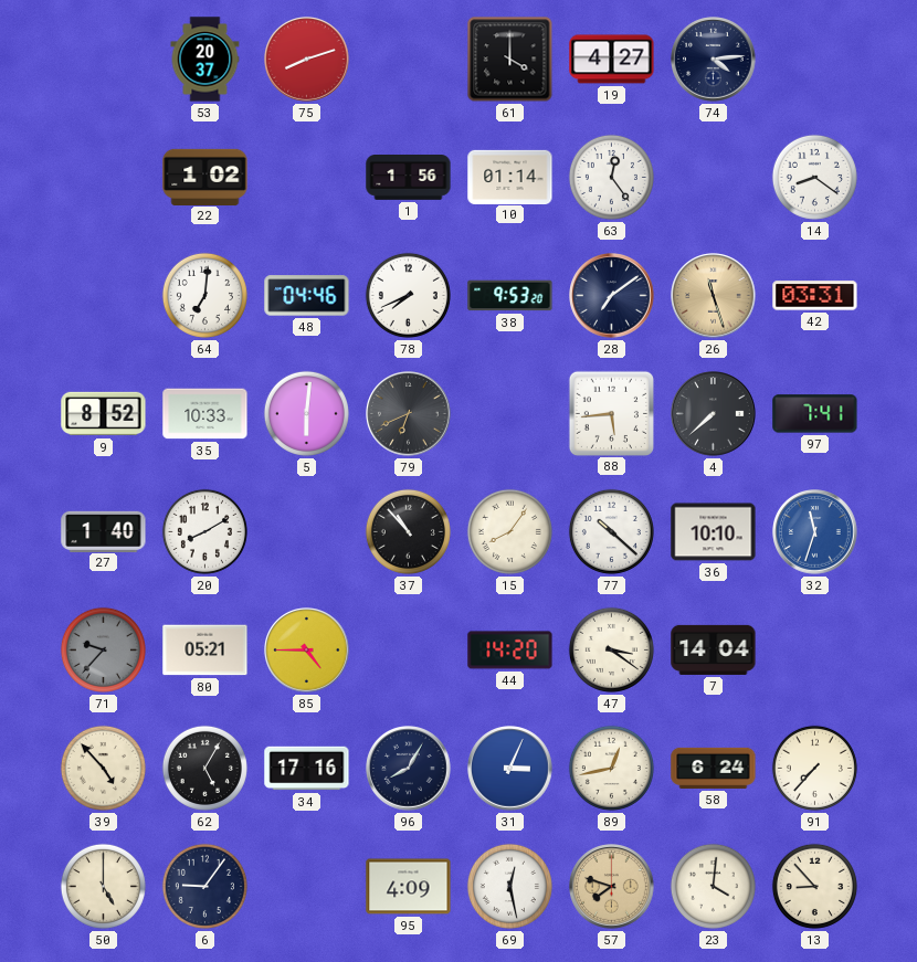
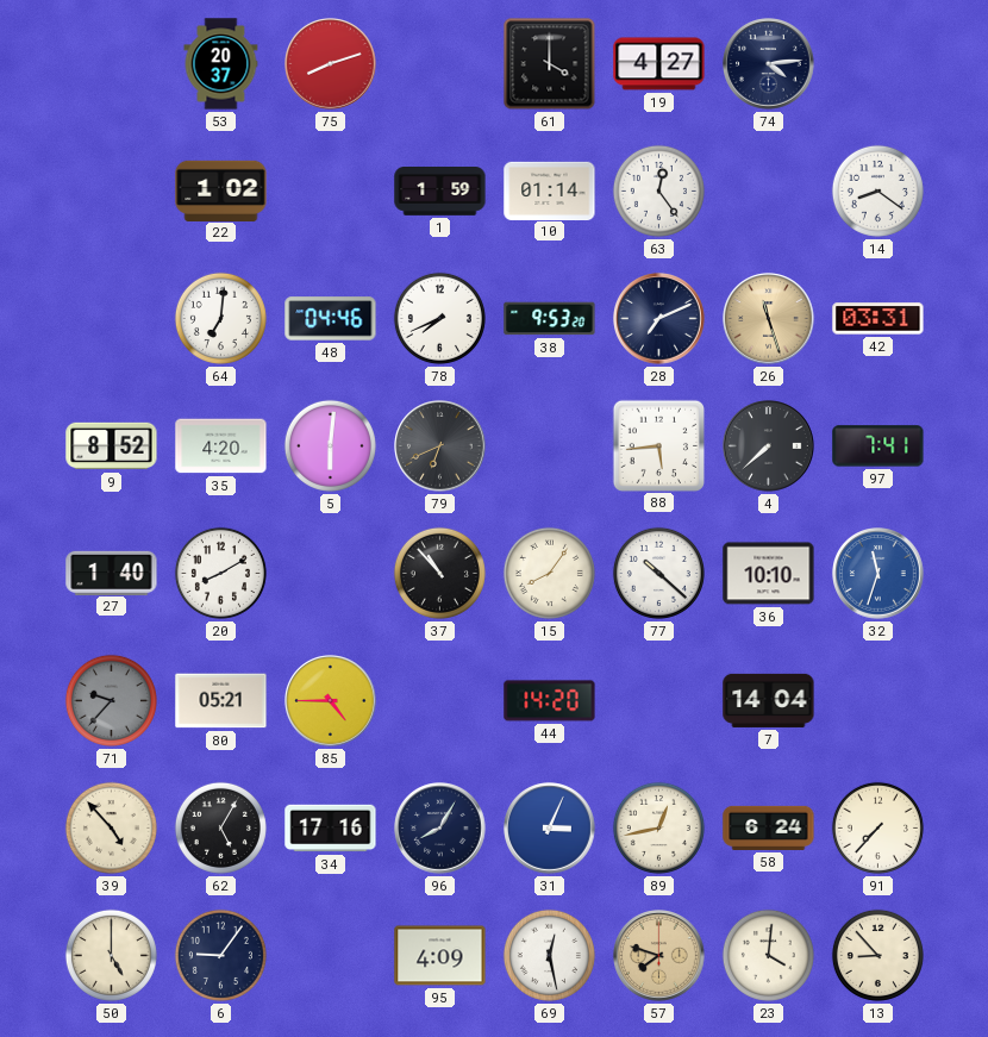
1: 1:56 -> 1:59
28: 7:09 -> 7:11
35: 10:33 -> 4:20
47: 3:21 -> none
